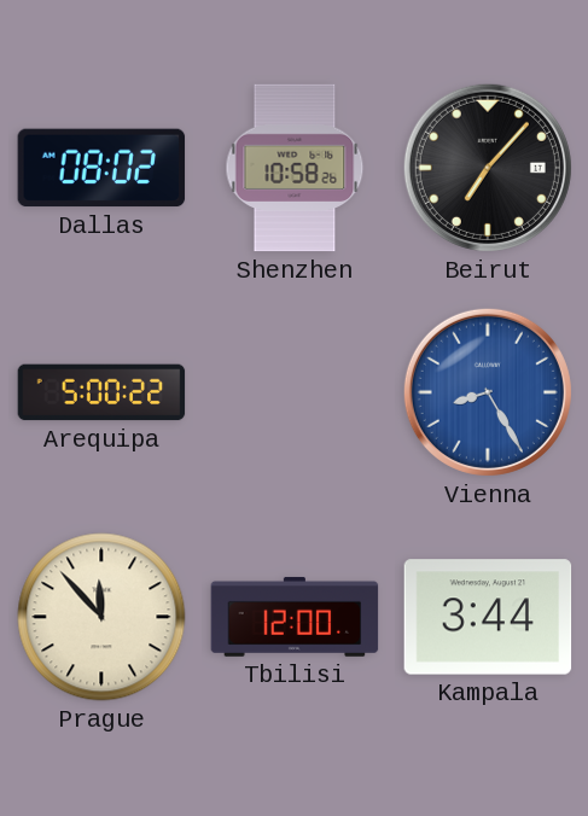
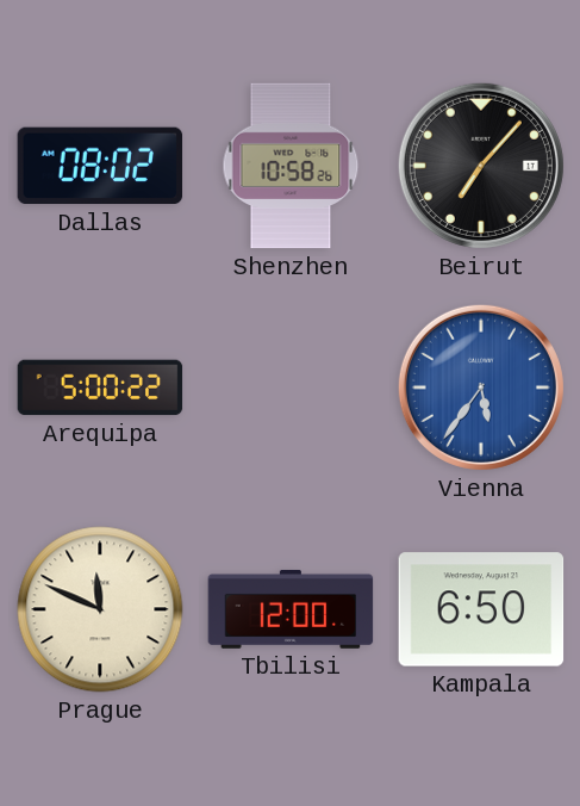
Vienna: 8:25 -> 5:36
Prague: 11:53 -> 11:49
Kampala: 3:44 -> 6:50
